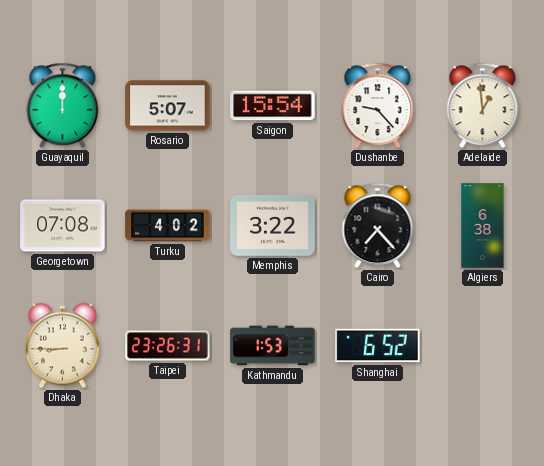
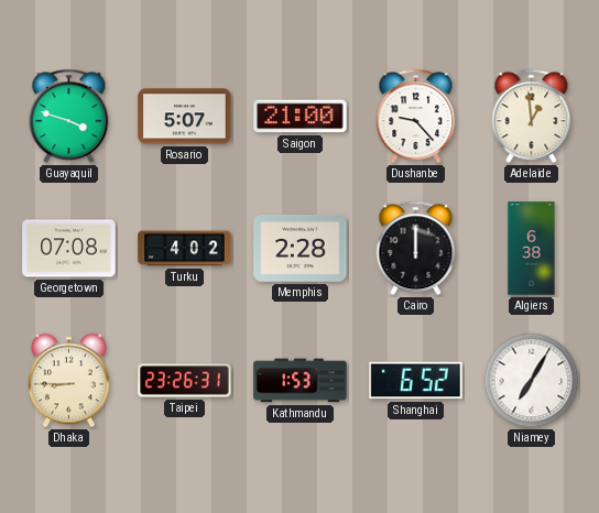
Guayaquil: 12:00 -> 3:48
Saigon: 15:54 -> 21:00
Memphis: 3:22 -> 2:28
Cairo: 7:23 -> 12:00
Niamey: none -> 7:05
